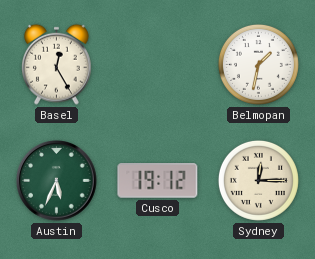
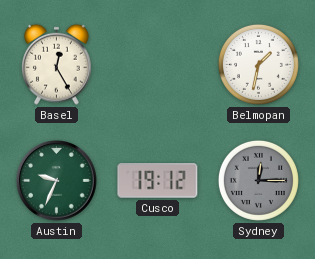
Austin: 5:34 -> 9:34
Sydney dial: cream -> grey
